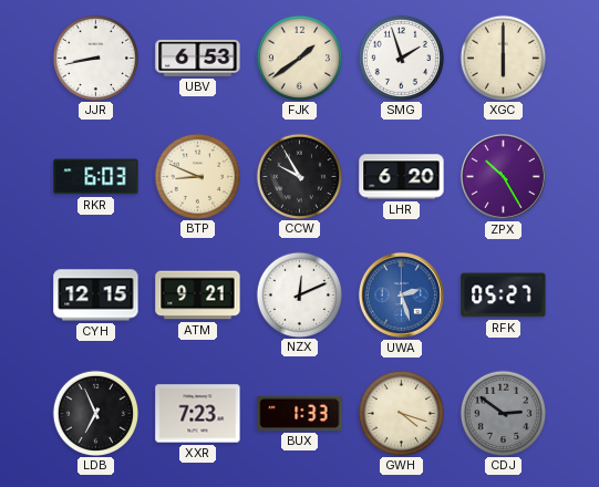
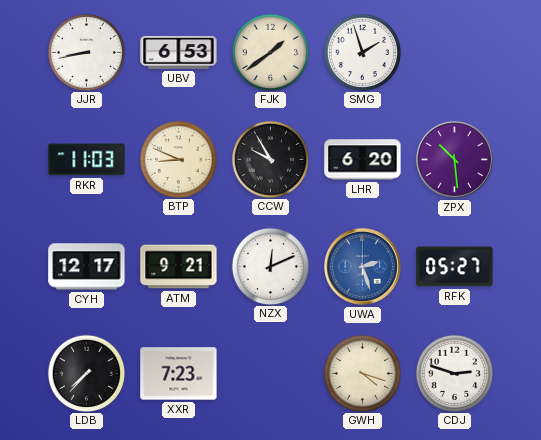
XGC: 6:00 -> none
RKR: 6:03 -> 11:03
ZPX: 10:25 -> 10:29
CYH: 12:15 -> 12:17
LDB: 6:56 -> 7:37
BUX: 1:33 -> none
CDJ: 2:51 -> 2:48
CDJ dial: grey -> white
